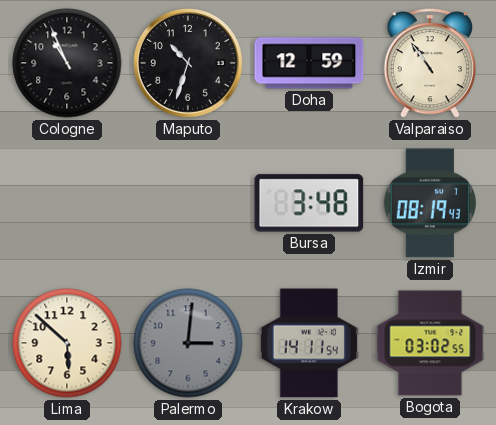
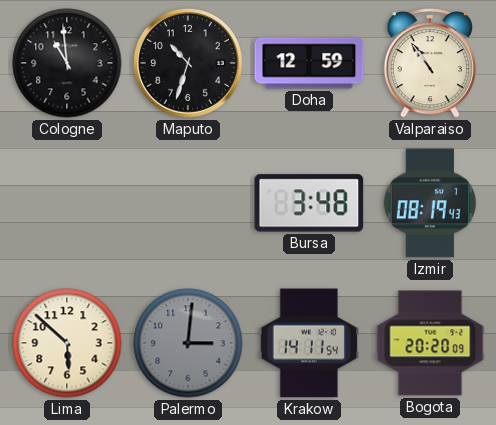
Cologne: 10:56 -> 10:59
Bogota: 03:02 -> 20:20
